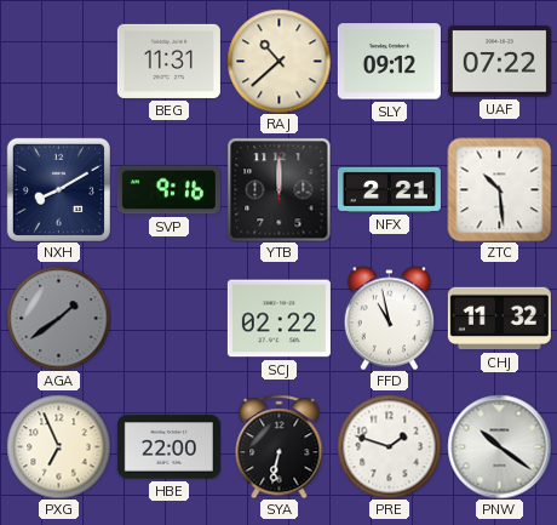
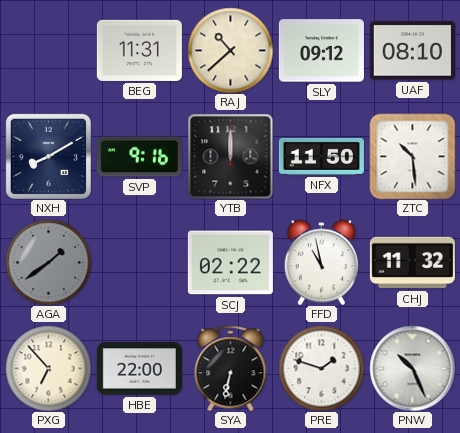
UAF: 07:22 -> 08:10
NFX: 2:21 -> 11:50
PXG: 6:56 -> 6:53
PNW: 10:21 -> 10:26
